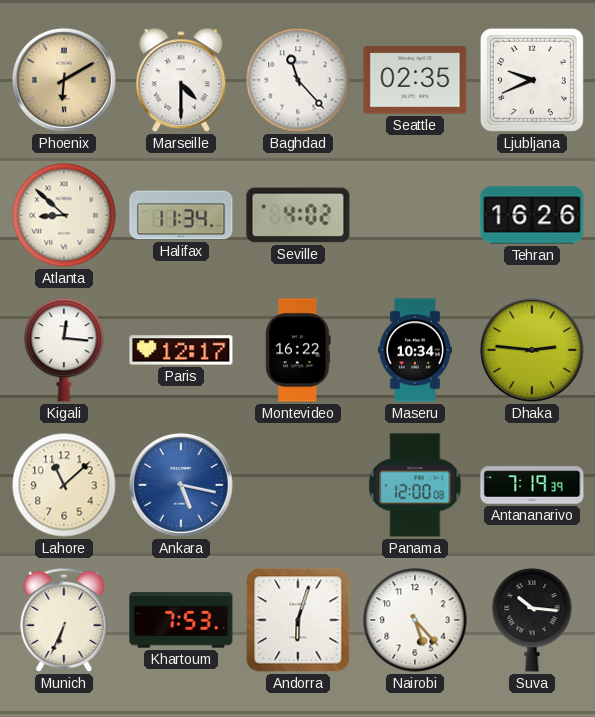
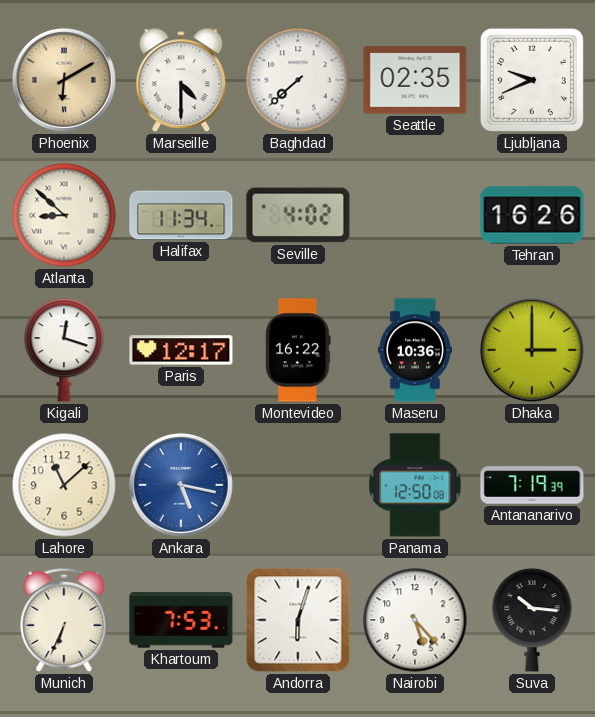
Baghdad: 11:23 -> 7:38
Kigali: 12:16 -> 12:18
Maseru: 10:34 -> 10:36
Dhaka: 2:46 -> 3:00
Panama: 12:00 -> 12:50
